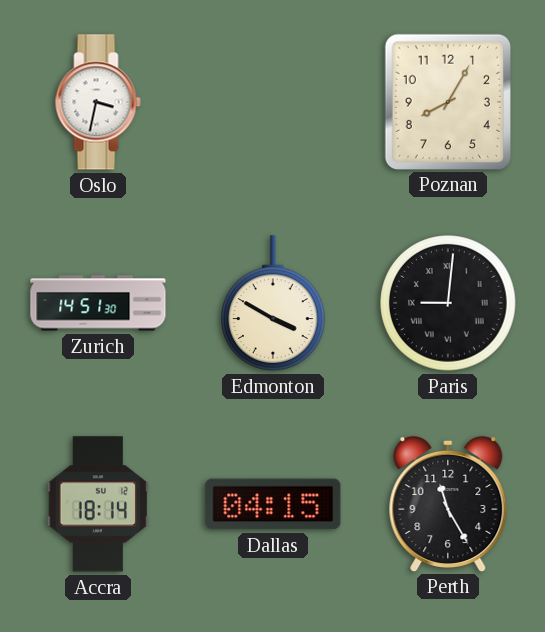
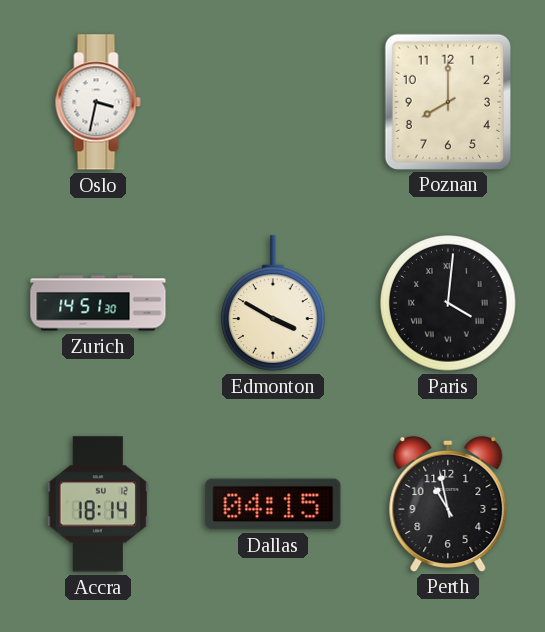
Poznan: 8:05 -> 8:00
Paris: 9:01 -> 4:01
Perth: 11:25 -> 10:58
